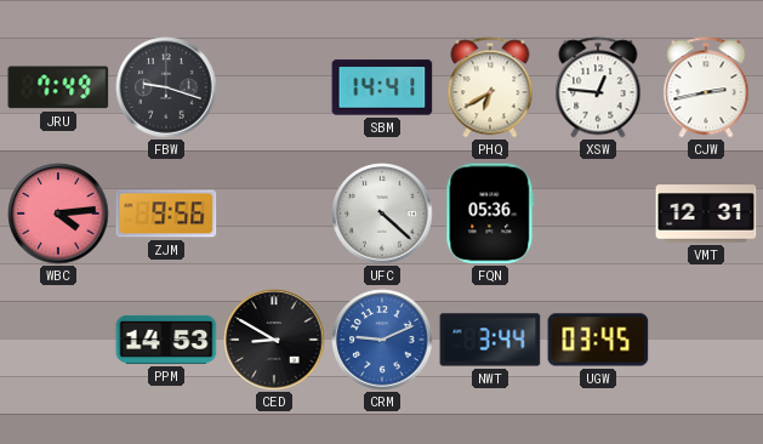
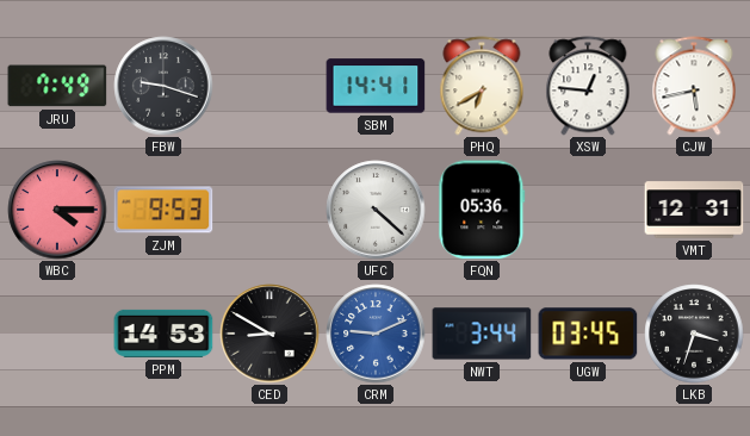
CJW: 2:43 -> 5:43
WBC: 4:14 -> 4:15
ZJM: 9:56 -> 9:53
LKB: none -> 3:33
